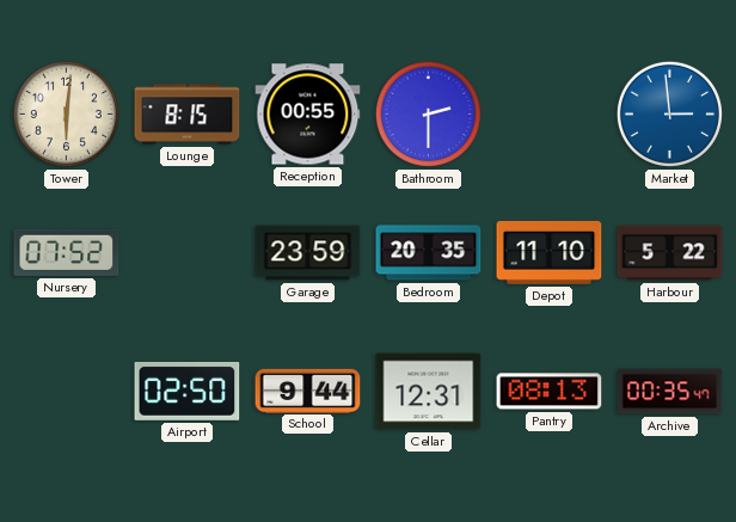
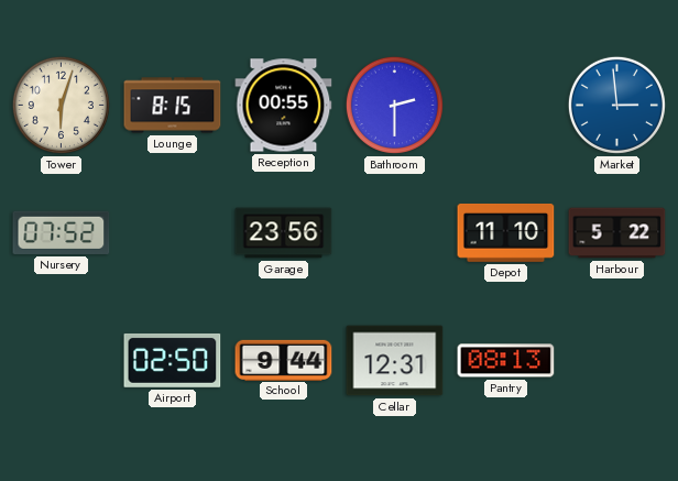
Tower: 6:01 -> 6:03
Garage: 23:59 -> 23:56
Bedroom: 20:35 -> none
Archive: 00:35 -> none
